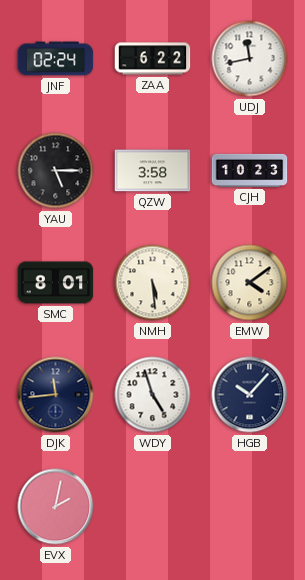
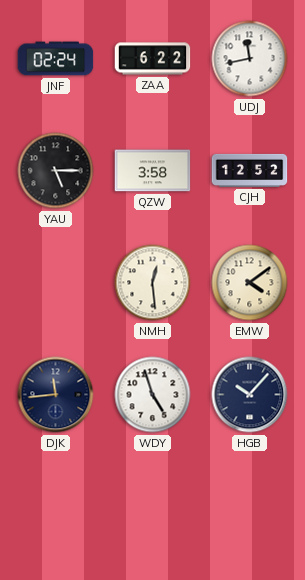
CJH: 10:23 -> 12:52
SMC: 8:01 -> none
NMH: 5:29 -> 12:29
EVX: 2:02 -> none
